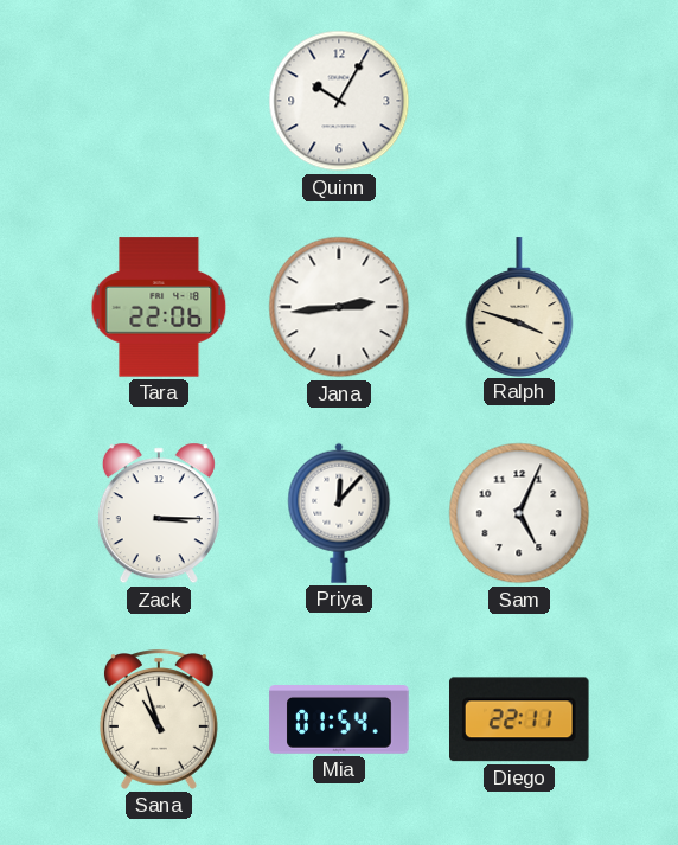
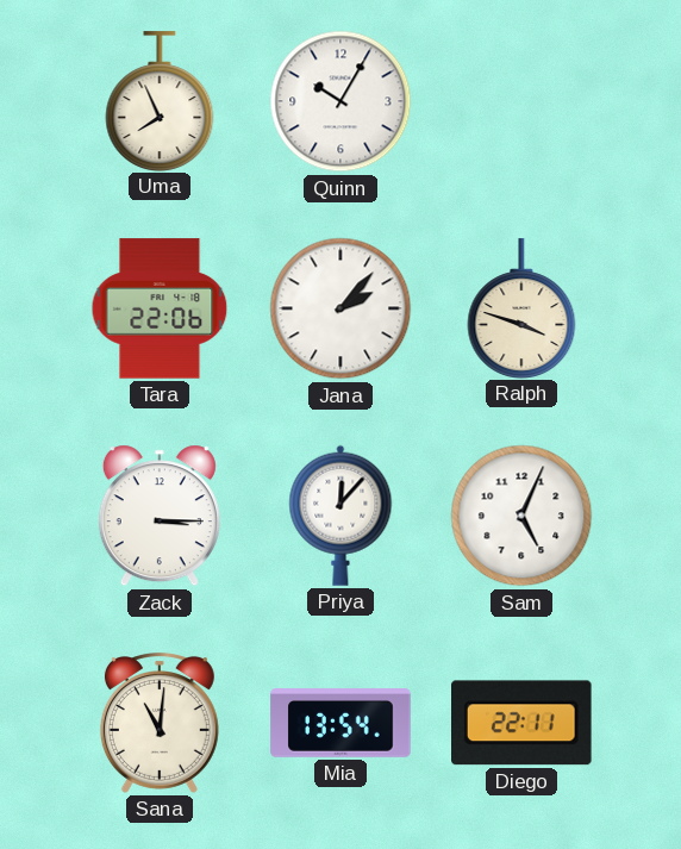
Uma: none -> 7:56
Jana: 2:44 -> 2:07
Sana: 10:57 -> 11:01
Mia: 01:54 -> 13:54
